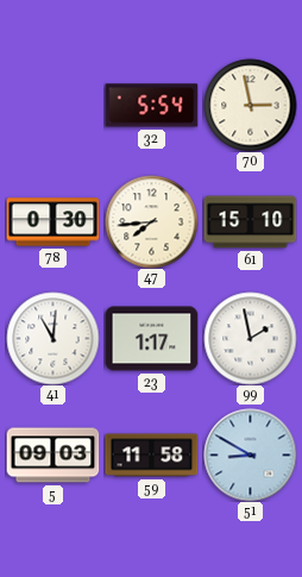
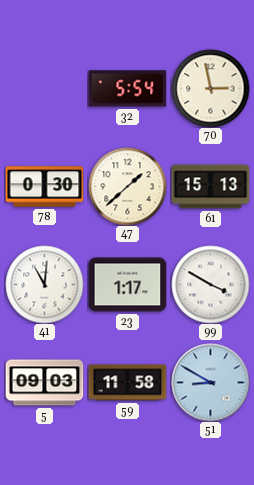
47: 7:44 -> 1:38
61: 15:10 -> 15:13
99: 1:58 -> 3:50
